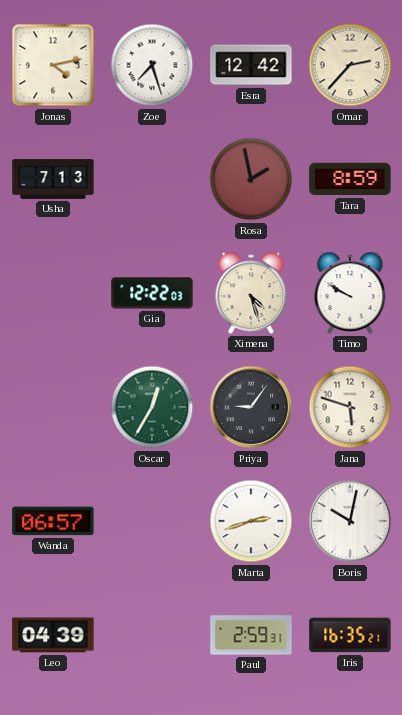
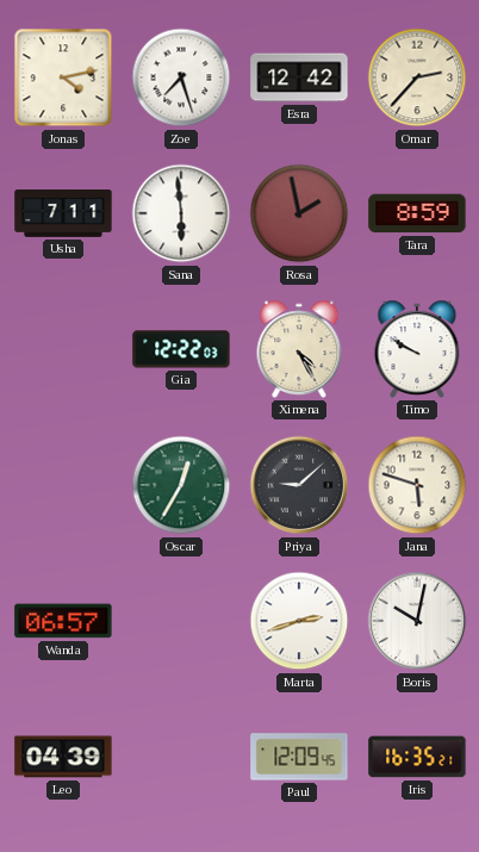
Usha: 7:13 -> 7:11
Sana: none -> 5:59
Ximena: 4:27 -> 4:25
Priya: 9:06 -> 9:08
Paul: 2:59 -> 12:09
